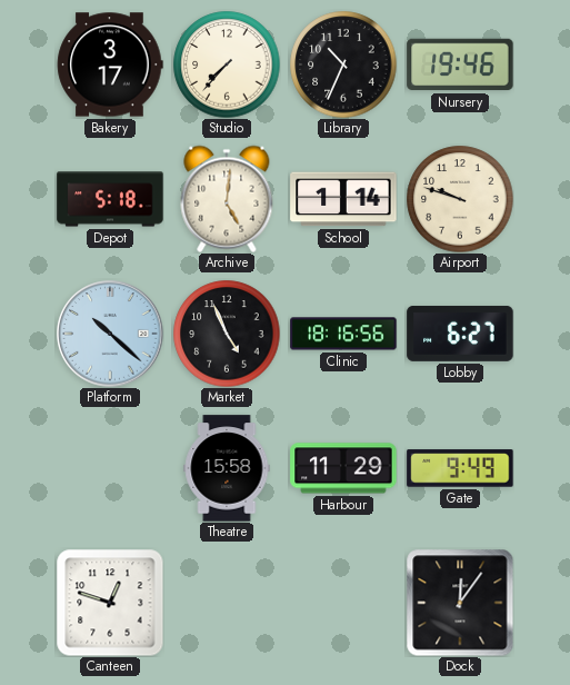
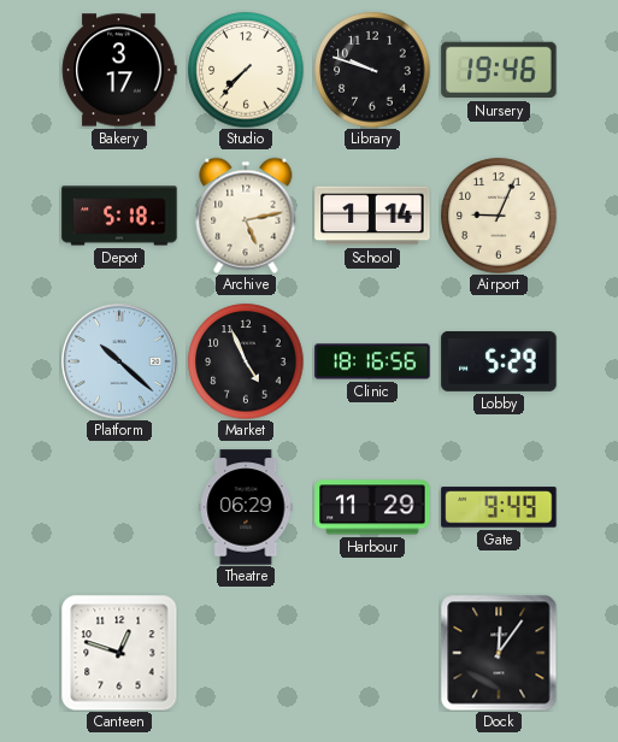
Library: 10:34 -> 9:48
Archive: 5:01 -> 5:13
Airport: 9:48 -> 9:04
Lobby: 6:27 -> 5:29
Theatre: 15:58 -> 06:29
